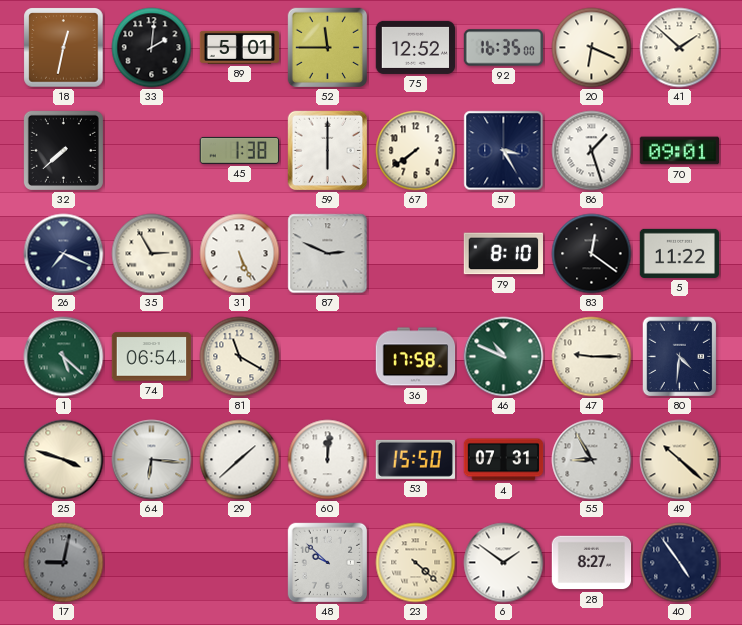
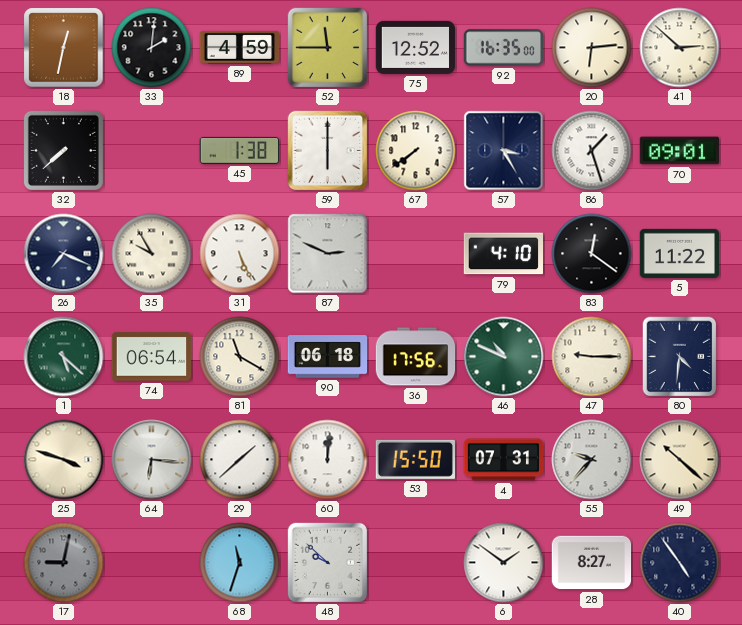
89: 5:01 -> 4:59
20: 6:19 -> 6:14
41: 1:52 -> 2:52
35: 2:55 -> 9:55
79: 8:10 -> 4:10
90: none -> 06:18
36: 17:58 -> 17:56
55: 8:55 -> 9:37
68: none -> 11:33
23: 4:22 -> none
